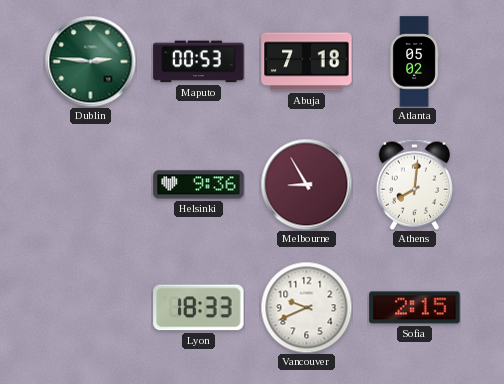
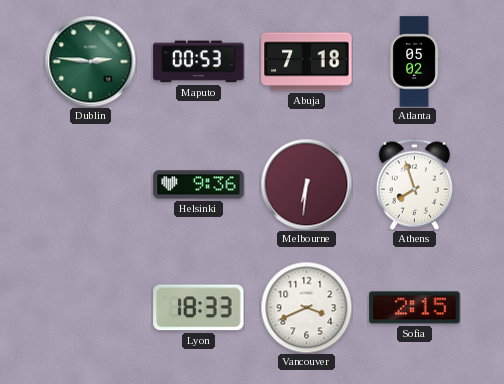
Melbourne: 8:55 -> 6:31
Athens: 8:01 -> 7:57
Vancouver: 9:41 -> 3:41
